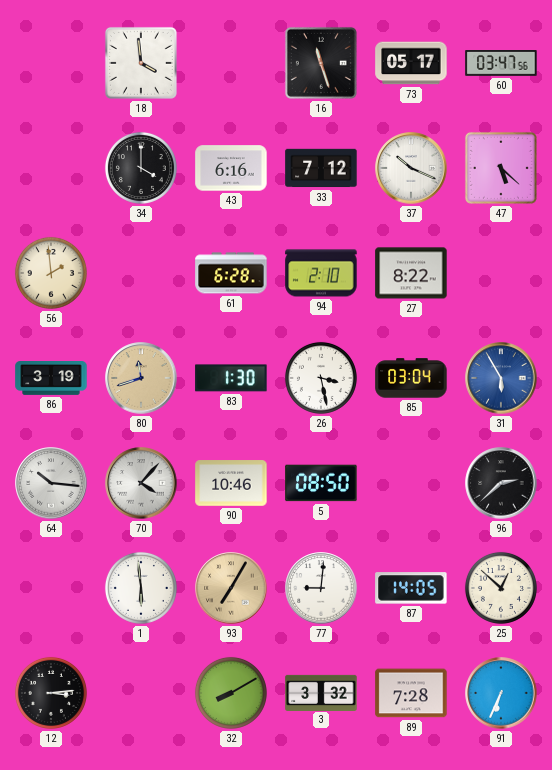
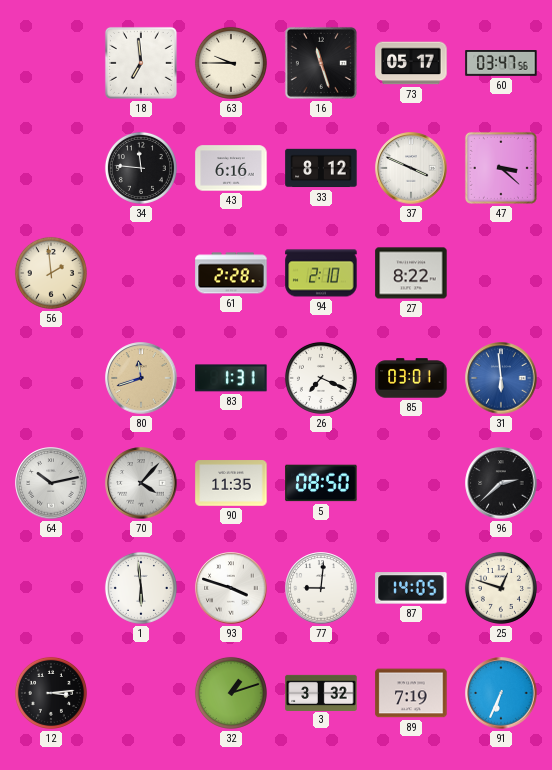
18: 3:59 -> 6:59
63: none -> 9:45
34: 4:00 -> 11:46
33: 7:12 -> 8:12
37: 10:19 -> 3:49
47: 5:22 -> 3:22
61: 6:28 -> 2:28
86: 3:19 -> none
83: 1:30 -> 1:31
26: 3:28 -> 7:19
85: 03:04 -> 03:01
31: 5:55 -> 5:59
64: 10:16 -> 10:13
90: 10:46 -> 11:35
93: 7:05 -> 3:48
93 dial: champagne -> white
25: 12:52 -> 12:48
32: 8:10 -> 1:12
89: 7:28 -> 7:19
